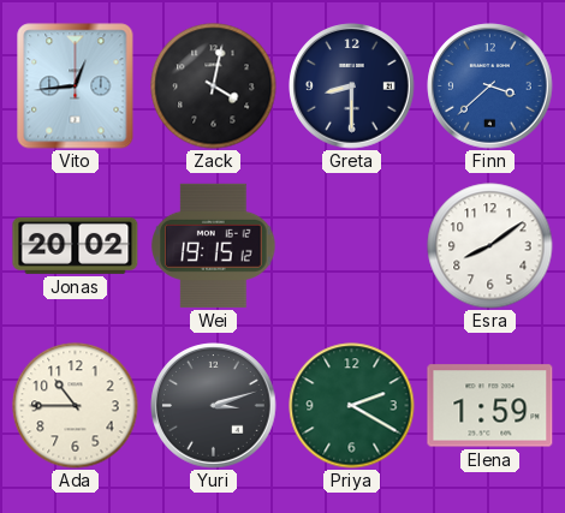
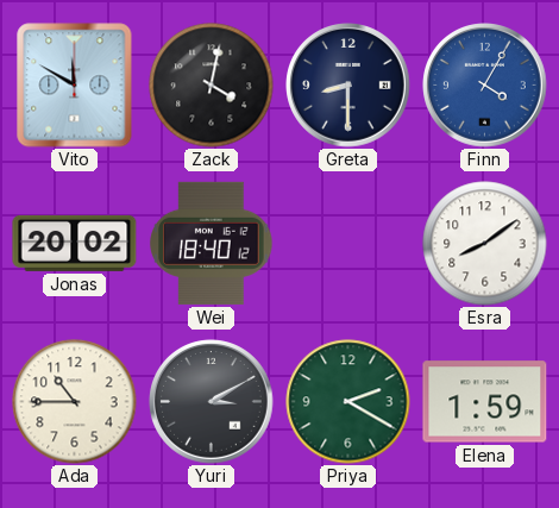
Vito: 12:44 -> 11:50
Finn: 3:38 -> 4:05
Wei: 19:15 -> 18:40
Yuri: 3:12 -> 3:10
